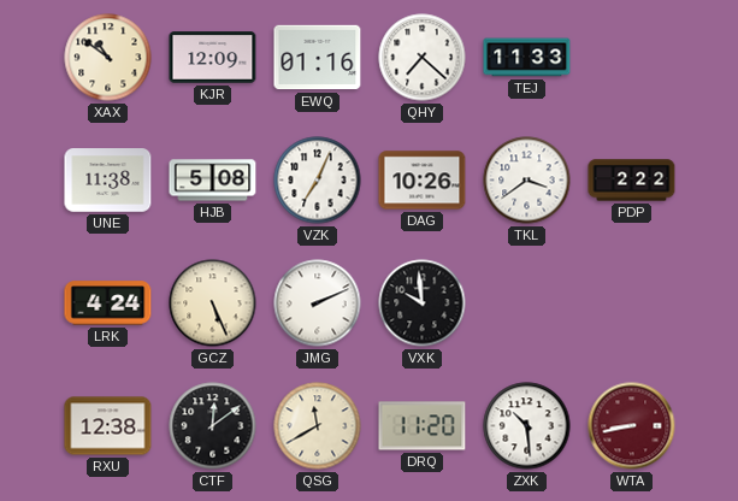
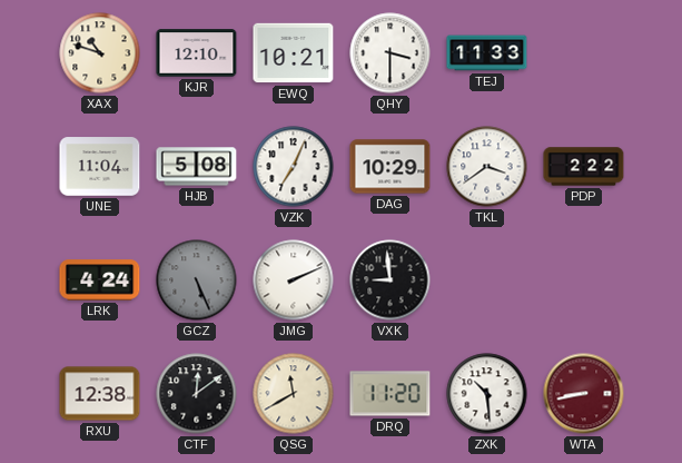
XAX: 10:51 -> 10:48
KJR: 12:09 -> 12:10
EWQ: 01:16 -> 10:21
QHY: 7:22 -> 3:30
UNE: 11:38 -> 11:04
DAG: 10:26 -> 10:29
GCZ dial: cream -> grey
VXK: 9:59 -> 8:59
